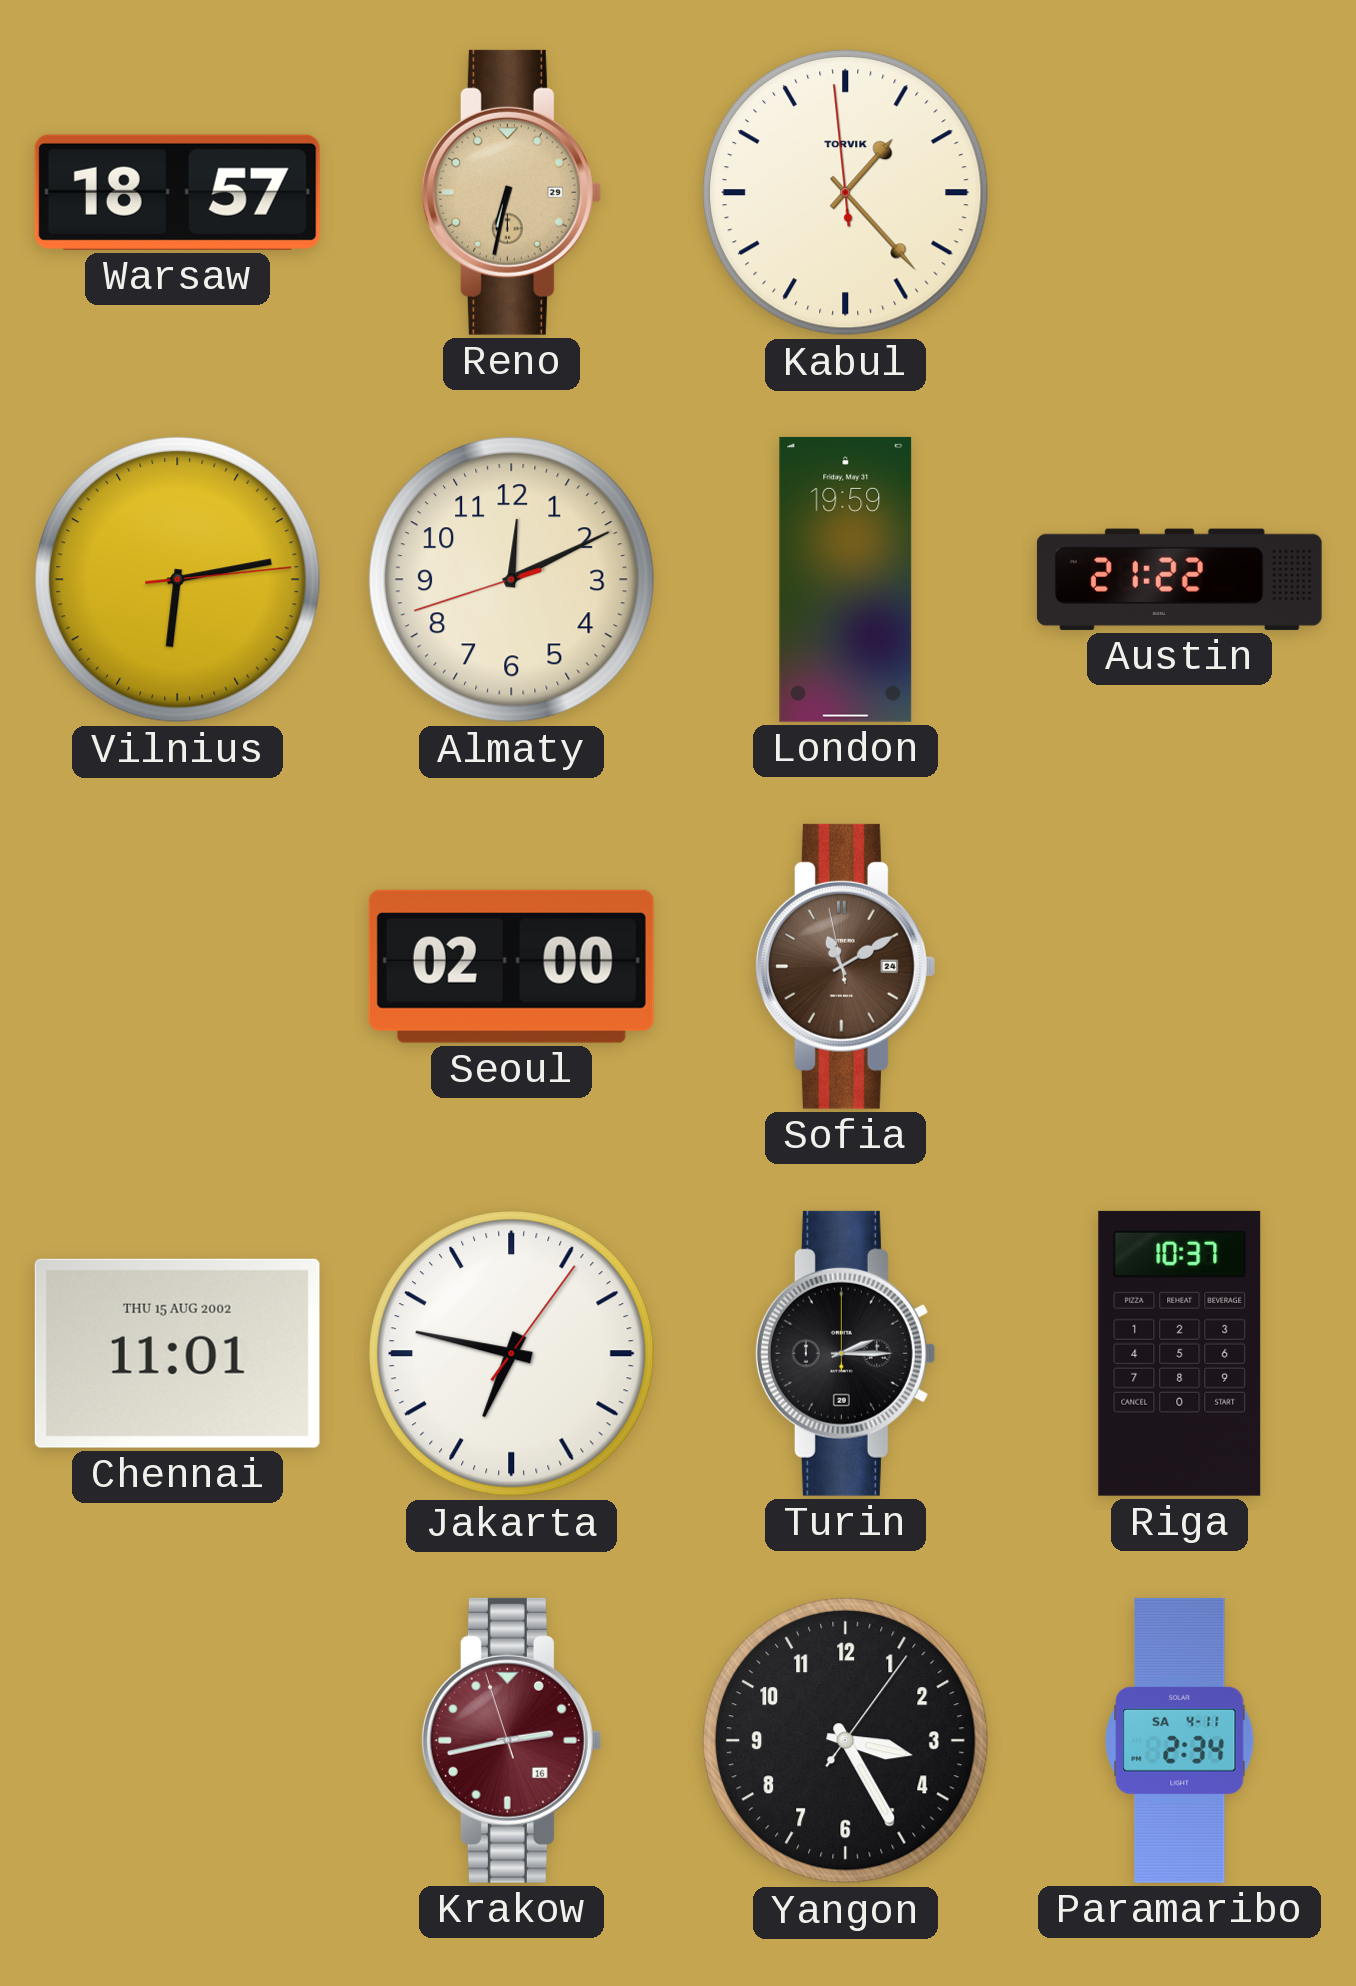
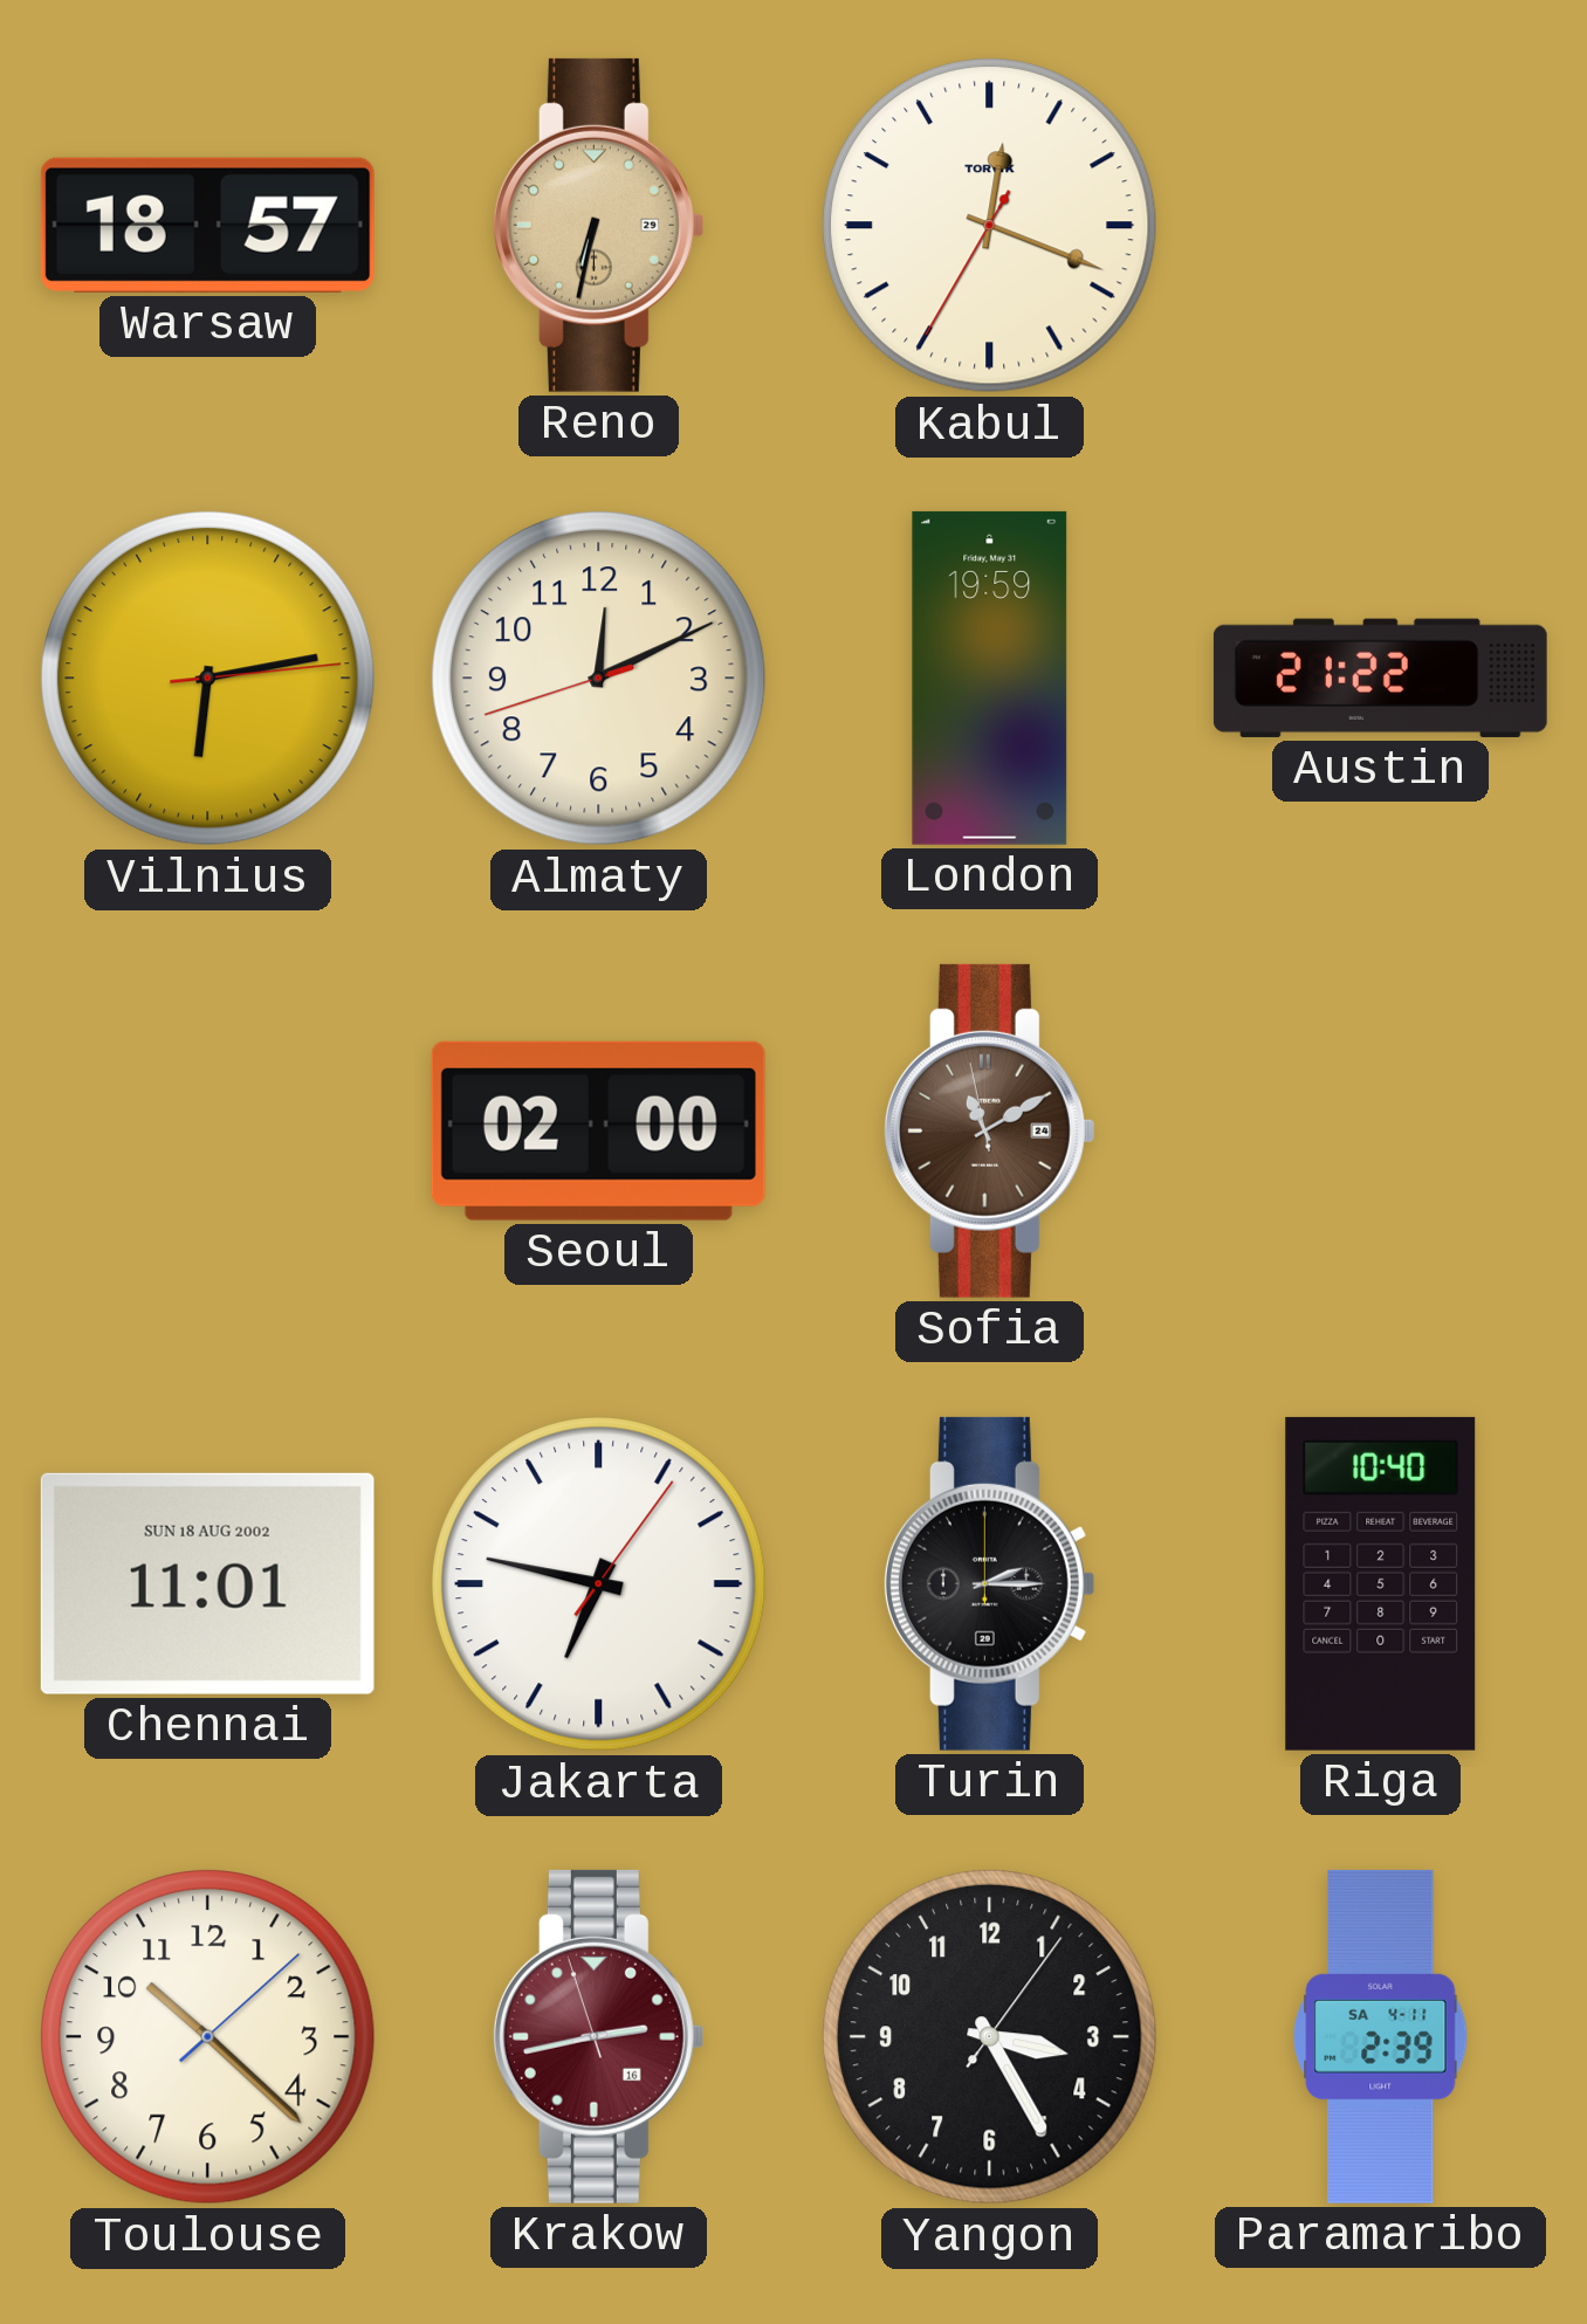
Kabul: 1:22 -> 12:18
Chennai date: THU 15 AUG 2002 -> SUN 18 AUG 2002
Riga: 10:37 -> 10:40
Toulouse: none -> 10:22
Paramaribo: 2:34 -> 2:39
